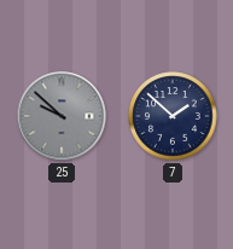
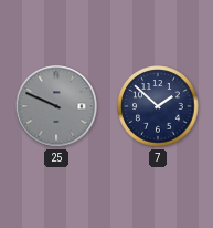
25: 9:52 -> 9:49
